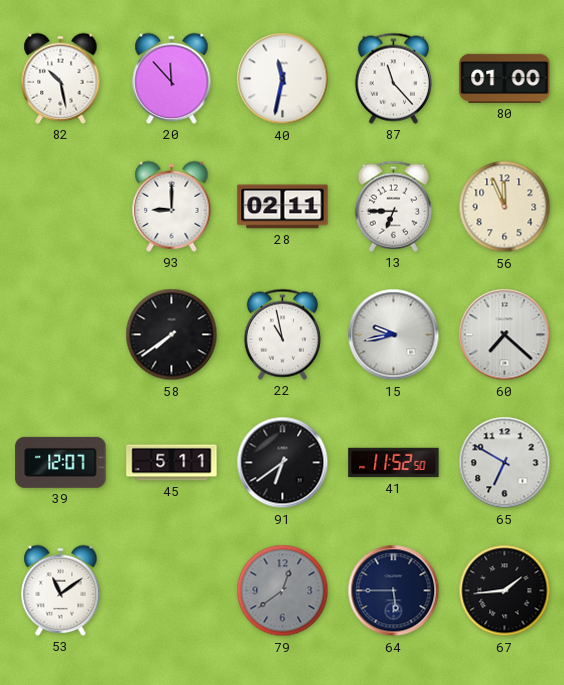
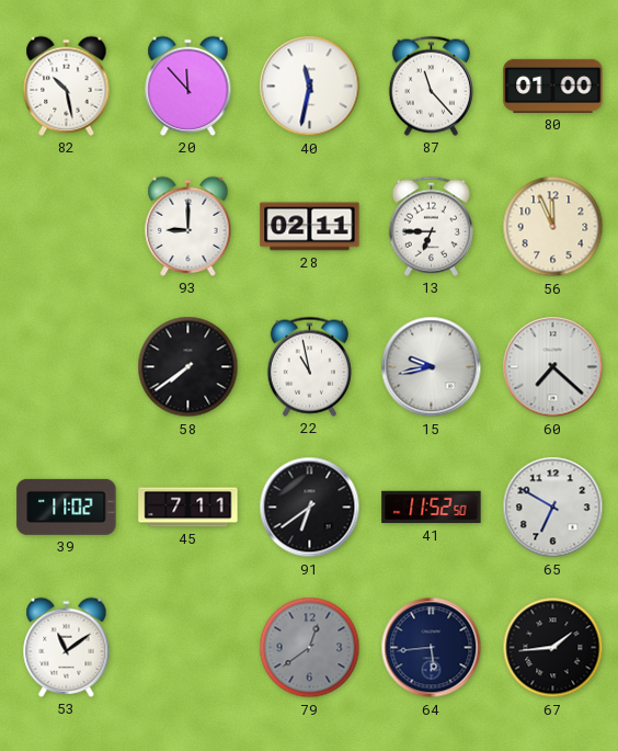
39: 12:07 -> 11:02
45: 5:11 -> 7:11
64: 5:45 -> 5:44
